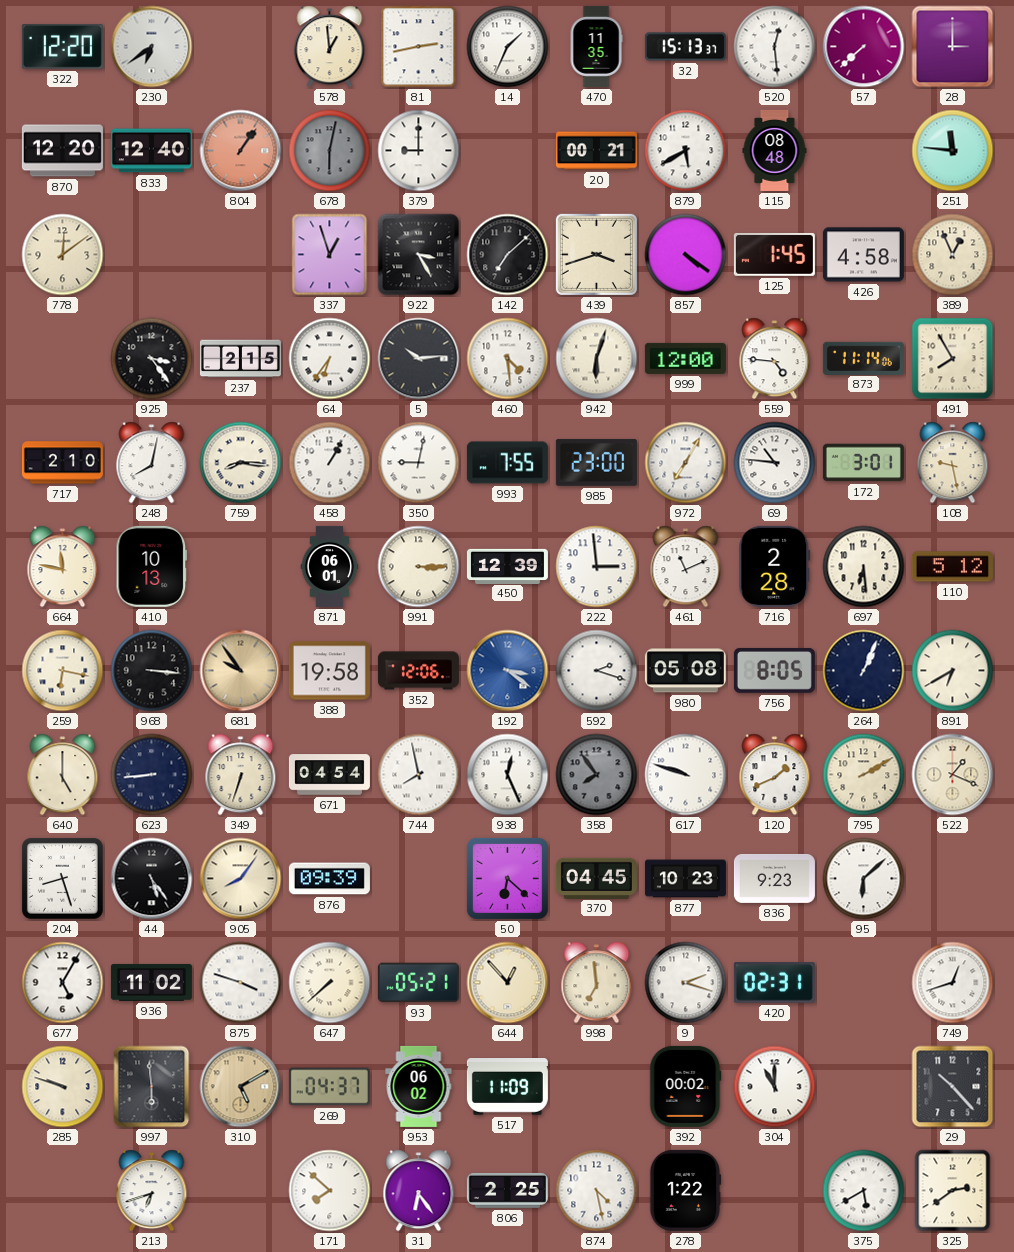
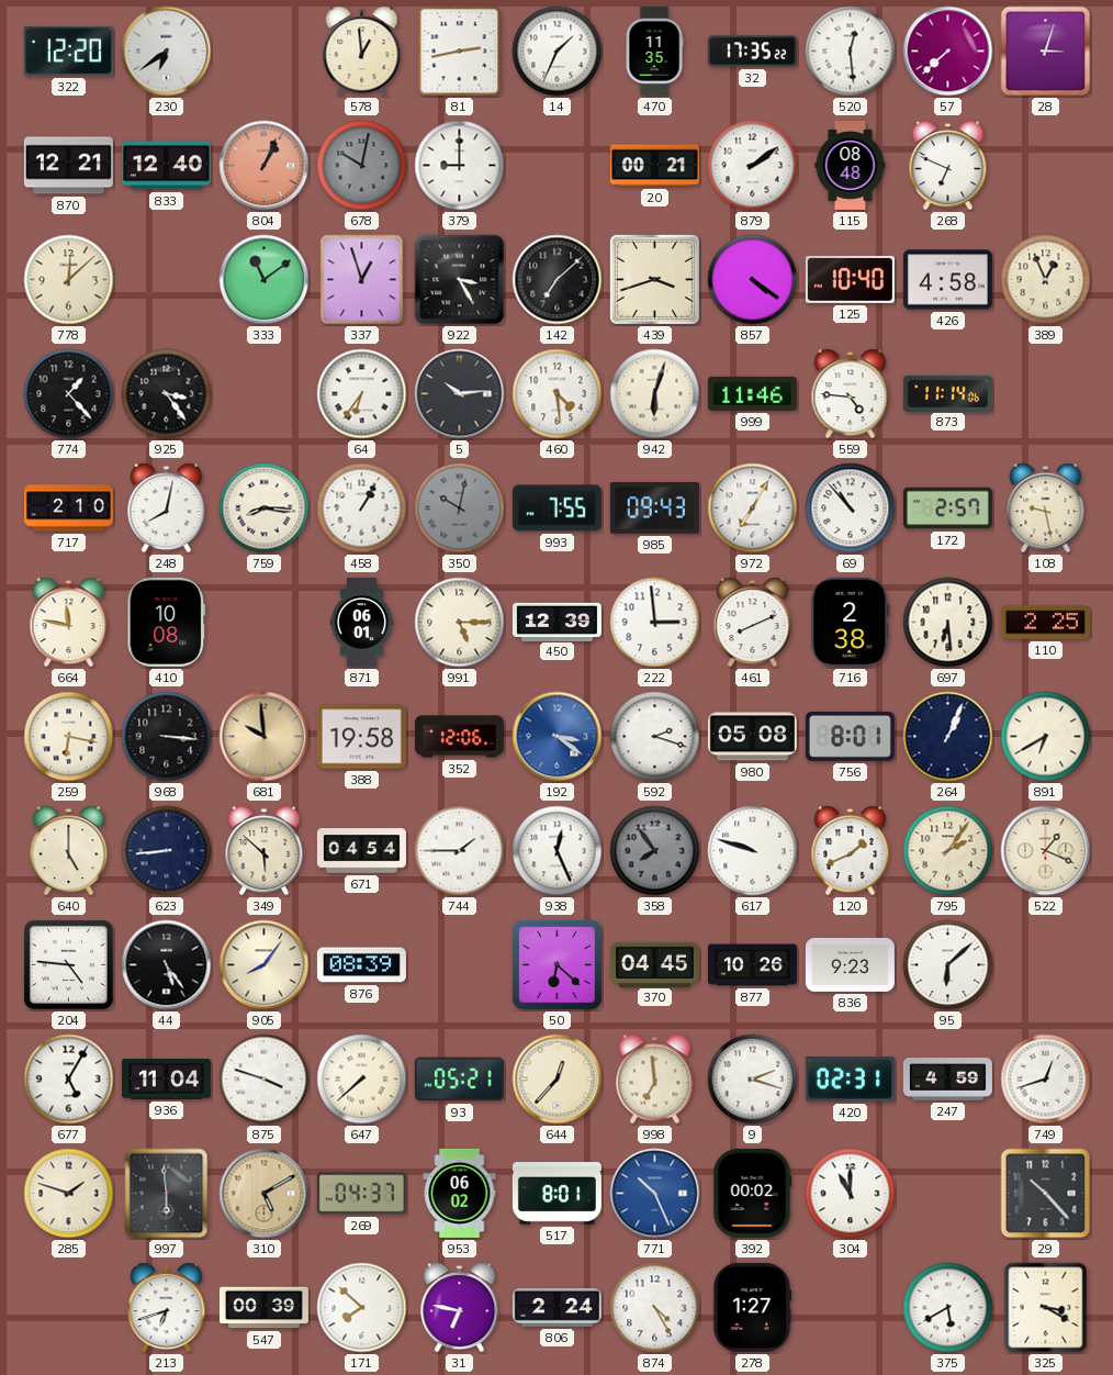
32: 15:13 -> 17:35
28: 3:00 -> 3:03
870: 12:20 -> 12:21
804: 1:06 -> 1:04
678: 6:02 -> 10:02
879: 5:40 -> 2:09
268: none -> 6:49
251: 11:46 -> none
778: 12:09 -> 12:08
333: none -> 11:09
125: 1:45 -> 10:40
774: none -> 1:23
237: 2:15 -> none
999: 12:00 -> 11:46
491: 7:55 -> none
350: 9:02 -> 10:02
350 dial: white -> grey
985: 23:00 -> 09:43
69: 10:46 -> 10:53
172: 3:01 -> 2:57
410: 10:13 -> 10:08
991: 3:15 -> 5:15
461: 11:11 -> 8:11
716: 2:28 -> 2:38
110: 5:12 -> 2:25
681: 9:54 -> 9:59
756: 8:05 -> 8:01
349: 6:33 -> 5:52
744: 7:58 -> 1:45
795: 2:10 -> 2:06
204: 8:27 -> 4:46
876: 09:39 -> 08:39
877: 10:23 -> 10:26
936: 11:02 -> 11:04
644: 12:53 -> 12:37
247: none -> 4:59
285: 9:48 -> 1:48
517: 11:09 -> 8:01
771: none -> 10:26
547: none -> 00:39
31: 6:24 -> 6:47
806: 2:25 -> 2:24
874: 4:28 -> 4:25
278: 1:22 -> 1:27
325: 2:39 -> 3:20
